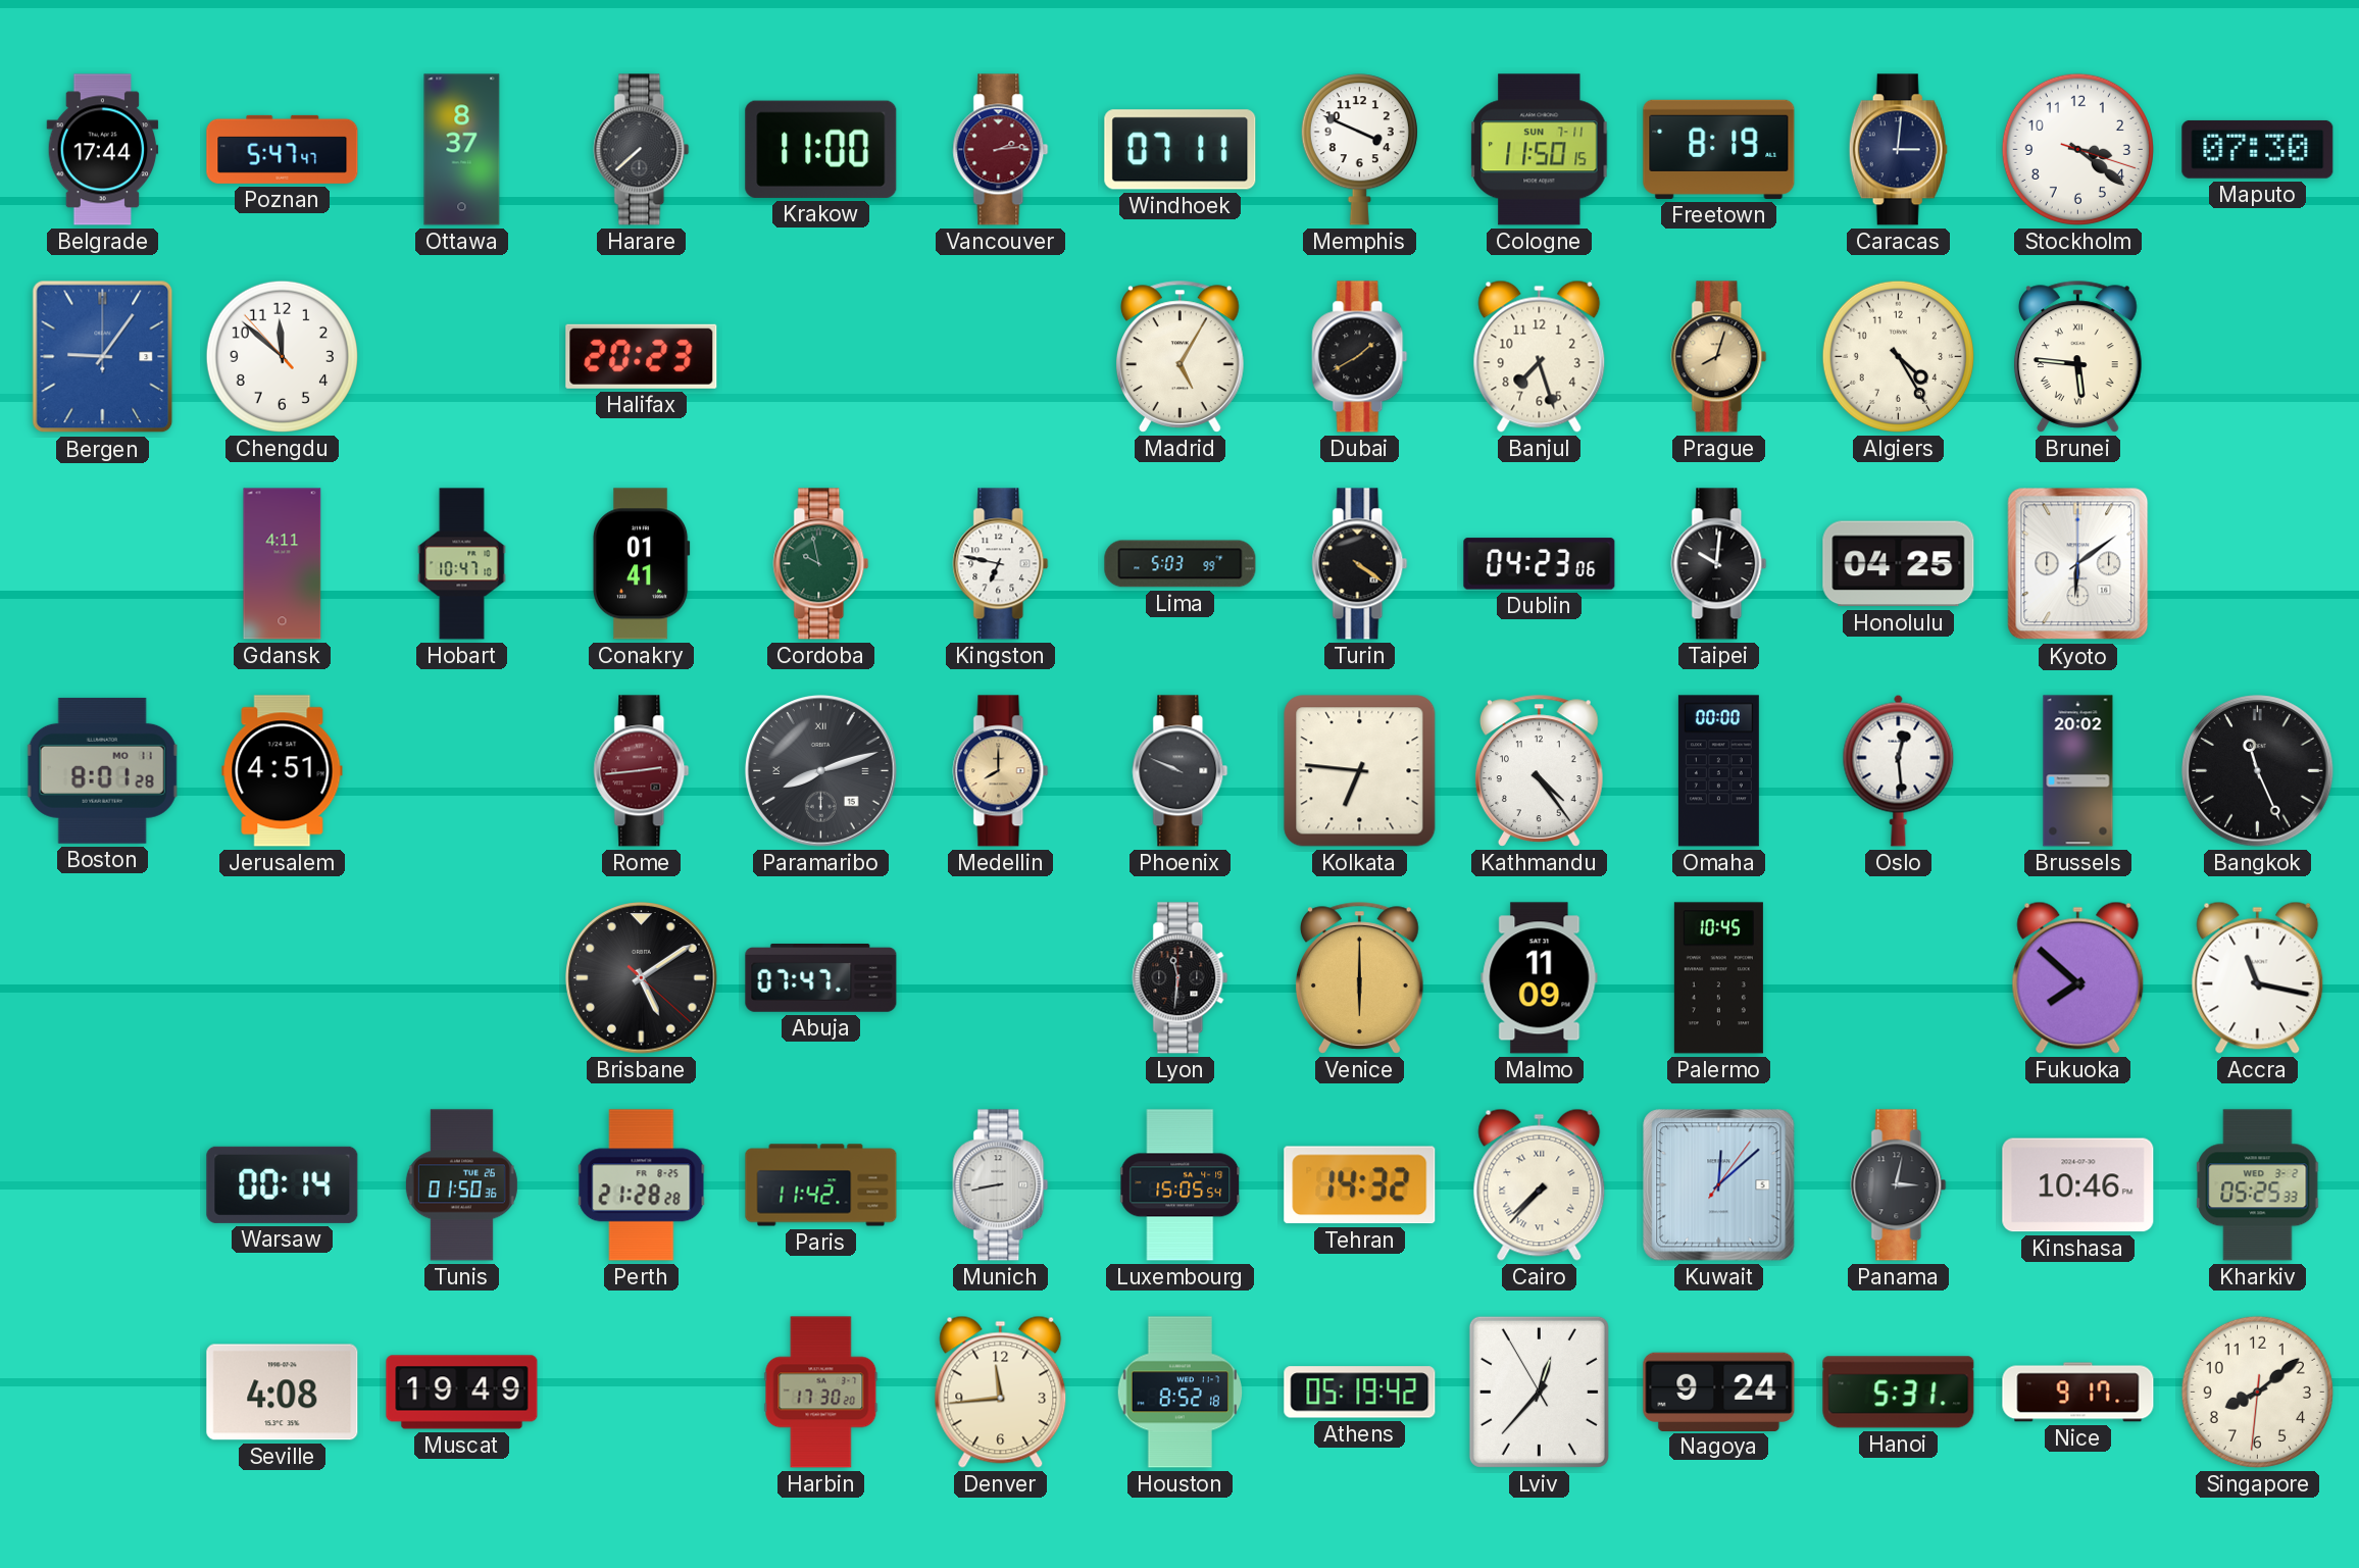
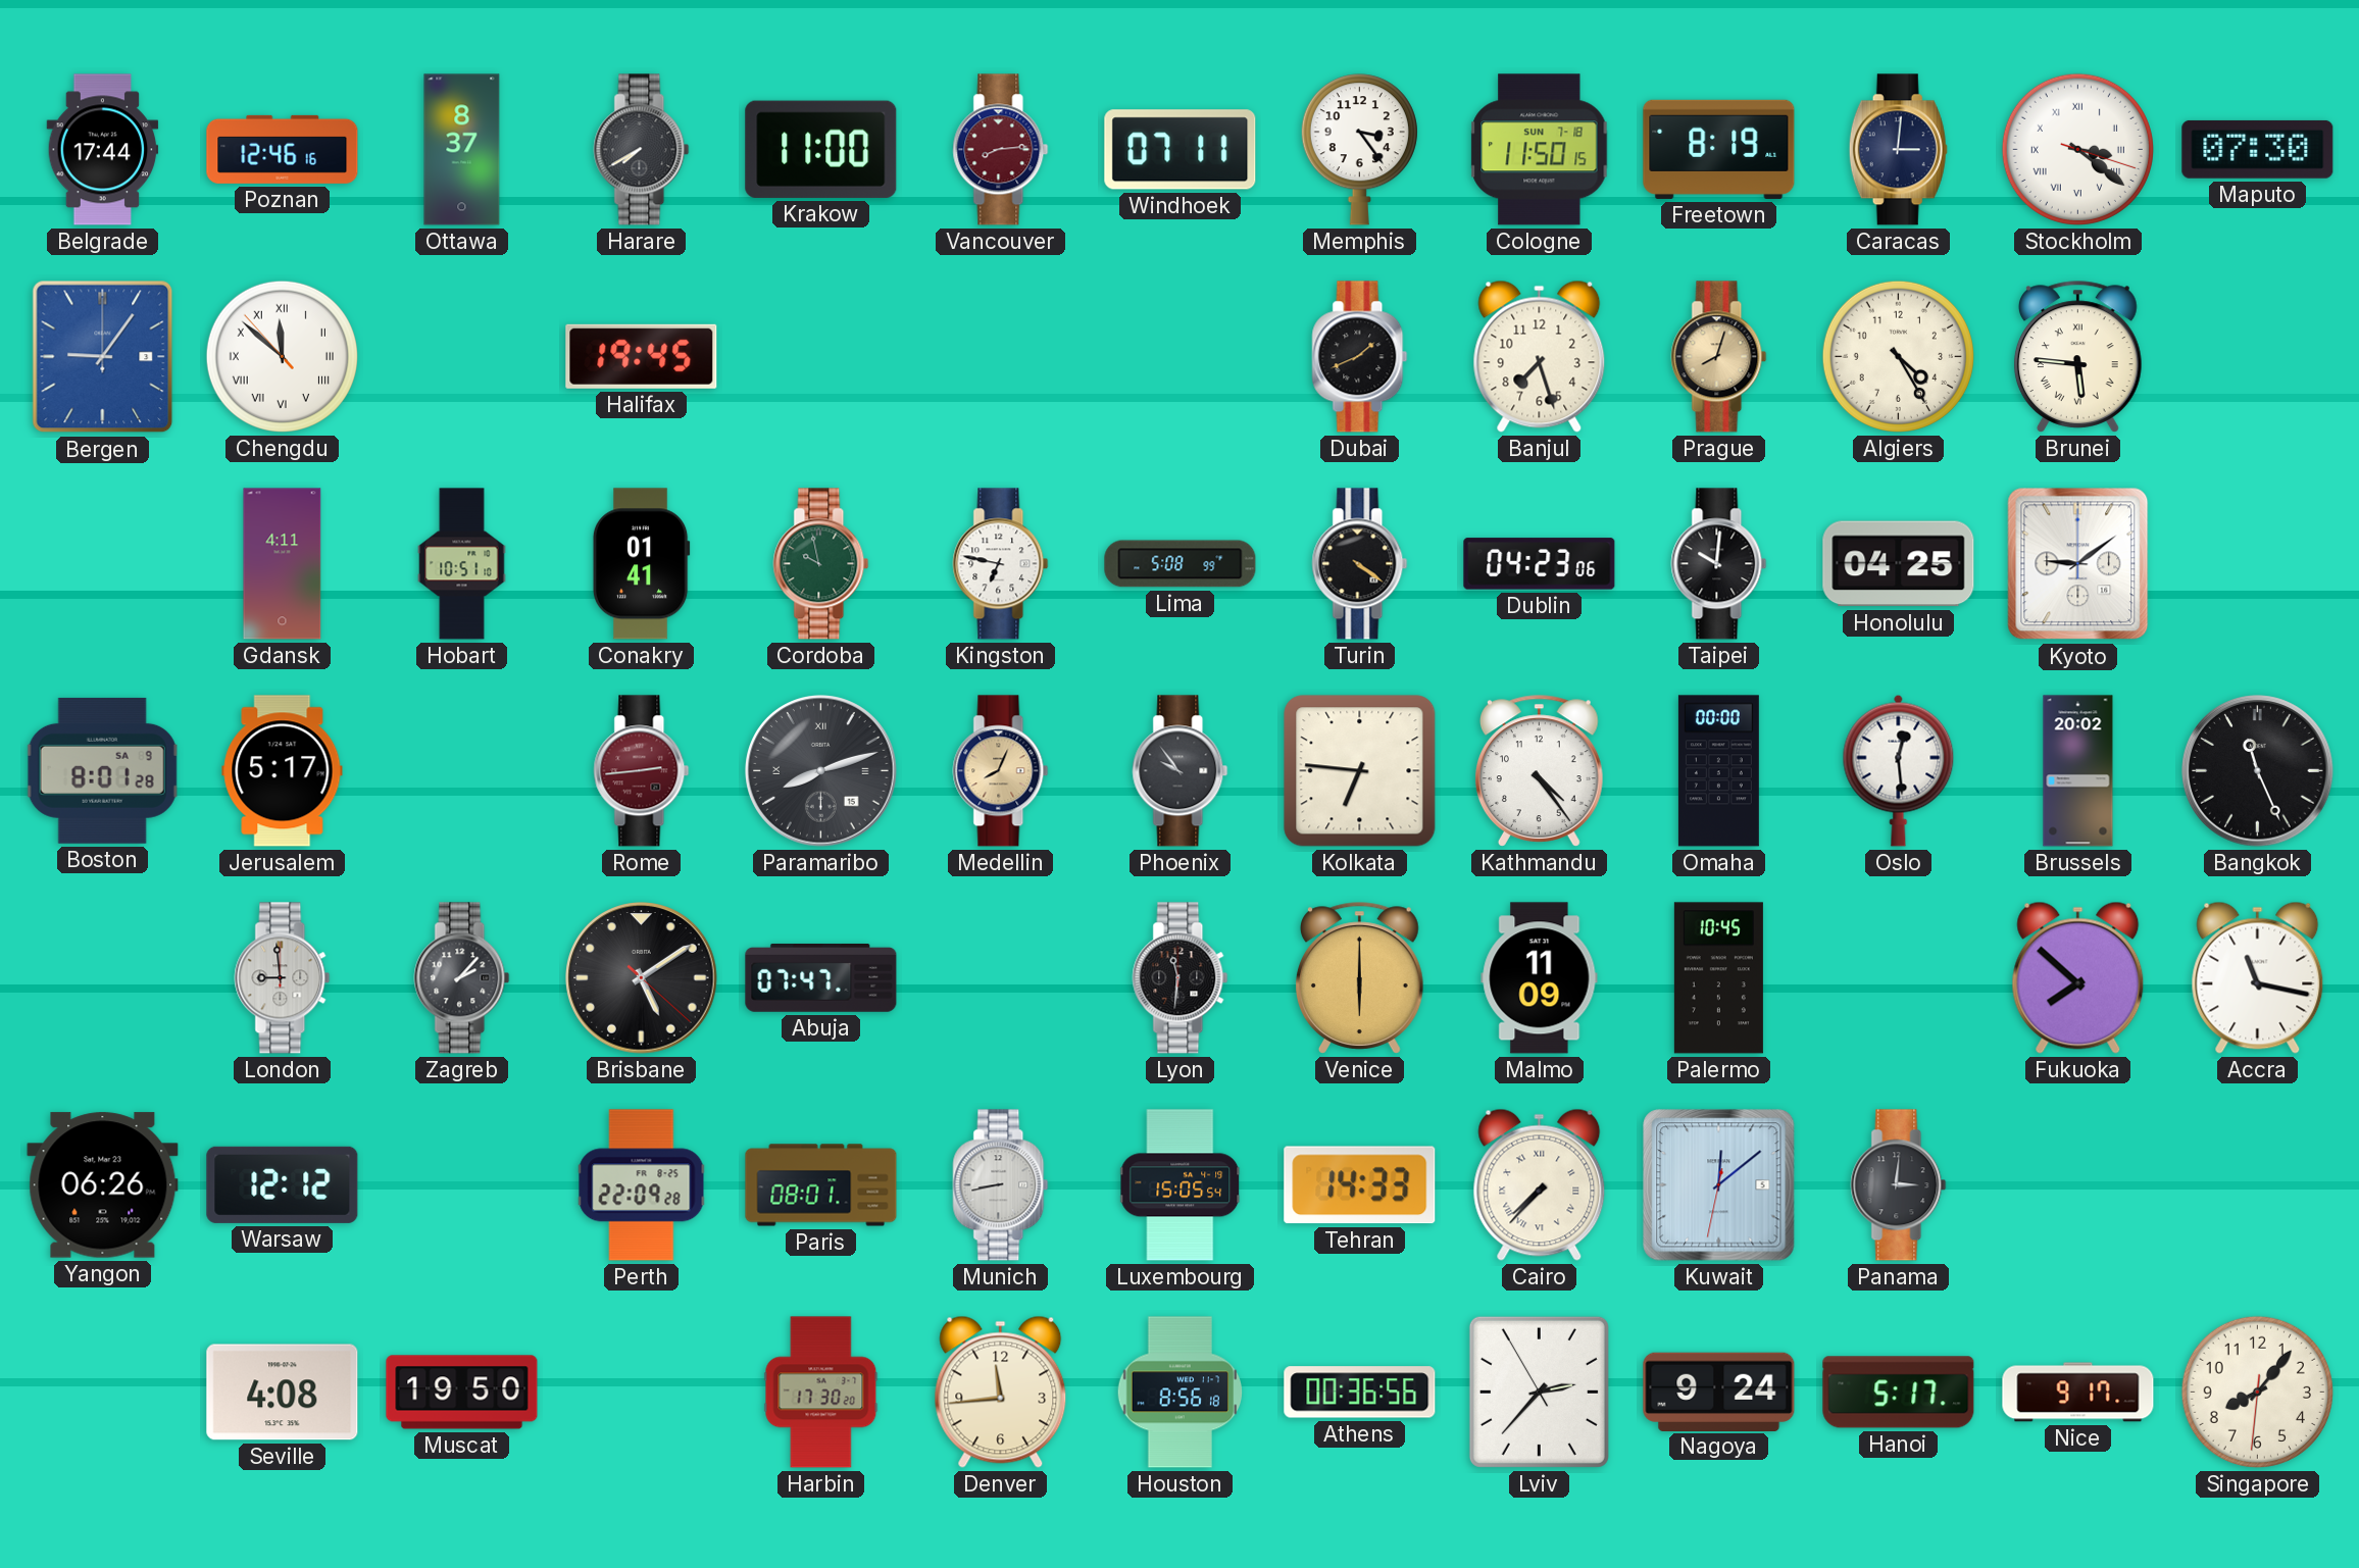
Poznan: 5:47 -> 12:46
Harare: 7:38 -> 7:40
Vancouver: 2:14 -> 8:14
Memphis: 3:49 -> 3:24
Cologne date: SUN 7-11 -> SUN 7-18
Stockholm numerals: Arabic -> Roman
Chengdu numerals: Arabic -> Roman
Halifax: 20:23 -> 19:45
Madrid: 5:05 -> none
Dubai: 1:40 -> 1:41
Hobart: 10:47 -> 10:51
Lima: 5:03 -> 5:08
Kyoto: 6:09 -> 9:09
Boston date: MO 11 -> SA 9
Jerusalem: 4:51 -> 5:17
Medellin: 8:00 -> 8:04
Phoenix: 9:49 -> 9:54
London: none -> 8:59
Zagreb: none -> 2:07
Yangon: none -> 06:26
Warsaw: 00:14 -> 12:12
Tunis: 01:50 -> none
Perth: 21:28 -> 22:09
Paris: 11:42 -> 08:01
Tehran: 14:32 -> 14:33
Kuwait: 12:08:06 -> 12:08:32
Panama: 3:02 -> 3:01
Kinshasa: 10:46 -> none
Kharkiv: 05:25 -> none
Muscat: 19:49 -> 19:50
Houston: 8:52 -> 8:56
Athens: 05:19 -> 00:36
Lviv: 12:36 -> 2:36
Hanoi: 5:31 -> 5:17
Singapore: 8:08 -> 8:06
